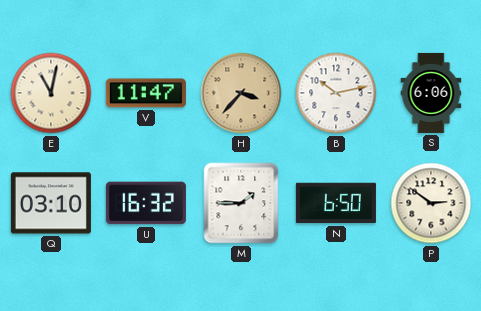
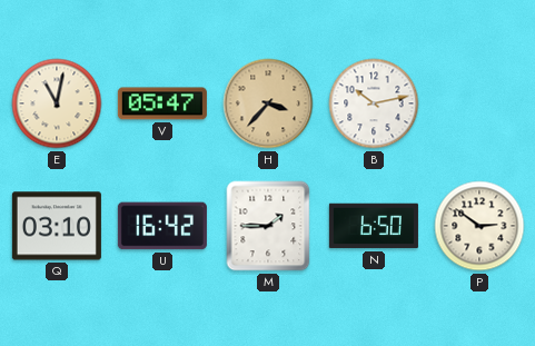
V: 11:47 -> 05:47
S: 6:06 -> none
U: 16:32 -> 16:42
